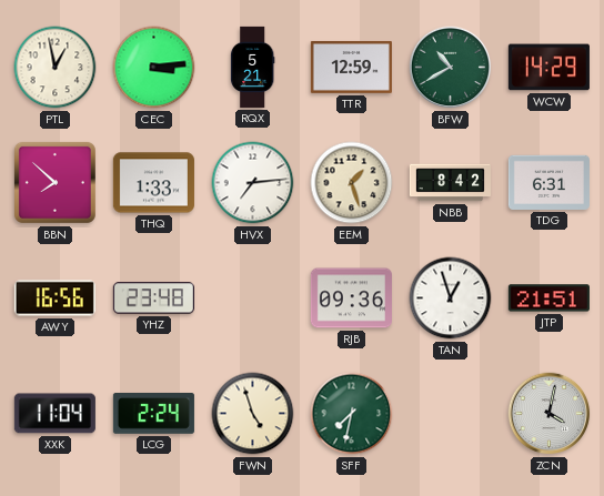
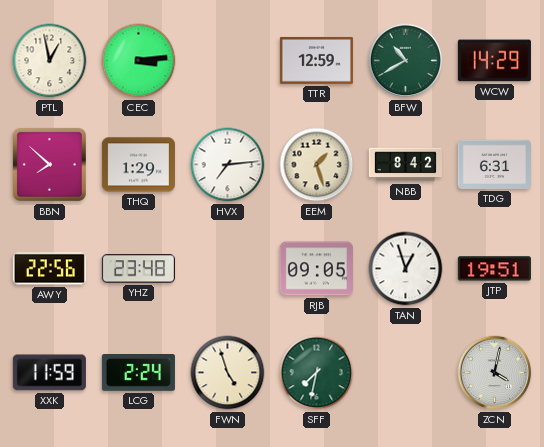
RQX: 5:21 -> none
THQ: 1:33 -> 1:29
AWY: 16:56 -> 22:56
RJB: 09:36 -> 09:05
JTP: 21:51 -> 19:51
XXK: 11:04 -> 11:59
